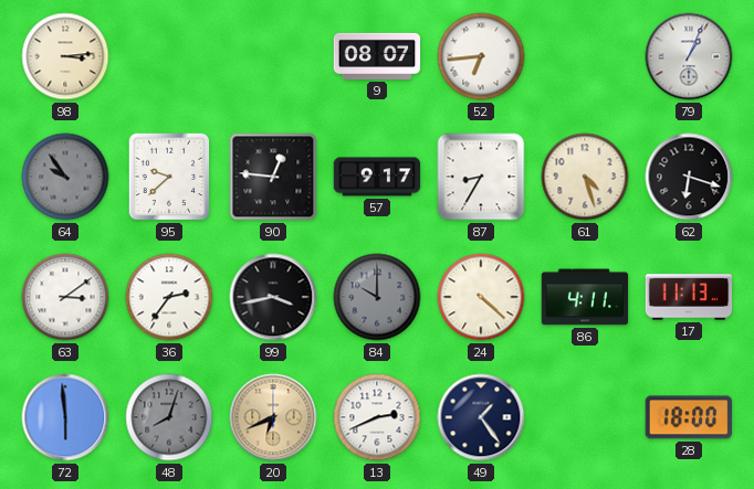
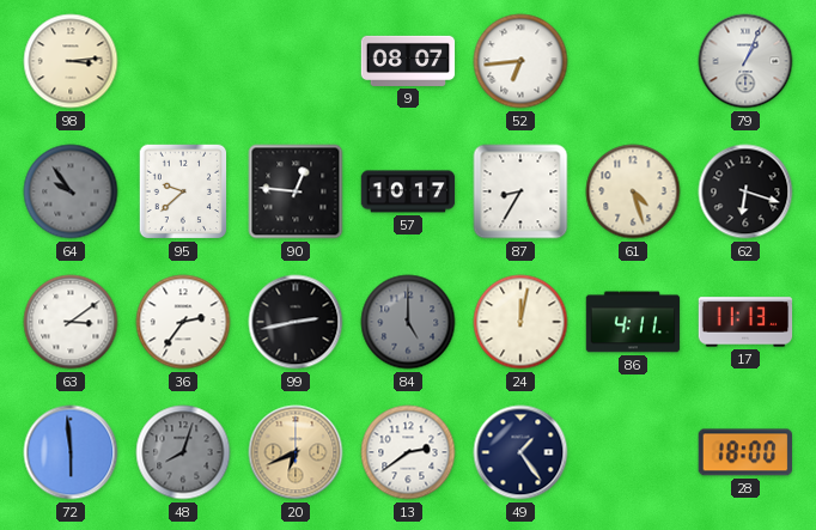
57: 9:17 -> 10:17
99: 3:43 -> 2:43
84: 10:00 -> 5:00
24: 4:22 -> 12:02
13: 2:41 -> 2:39
